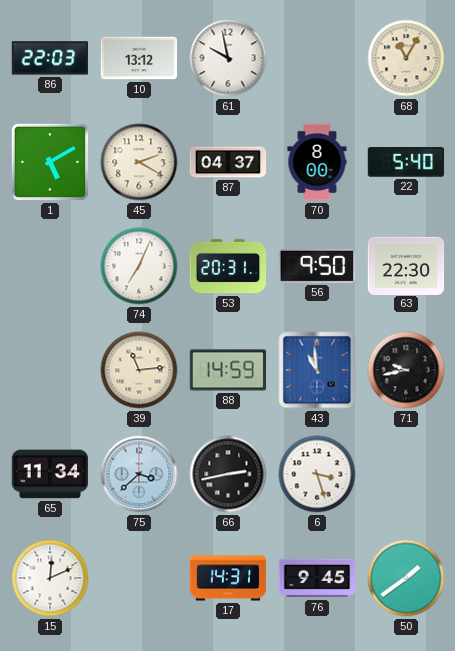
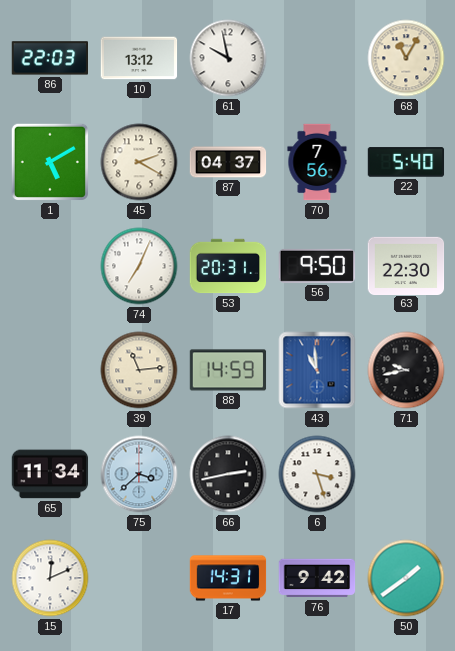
70: 8:00 -> 7:56
76: 9:45 -> 9:42
